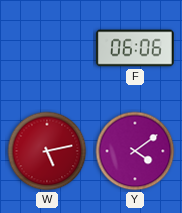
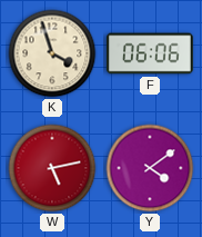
K: none -> 3:57
